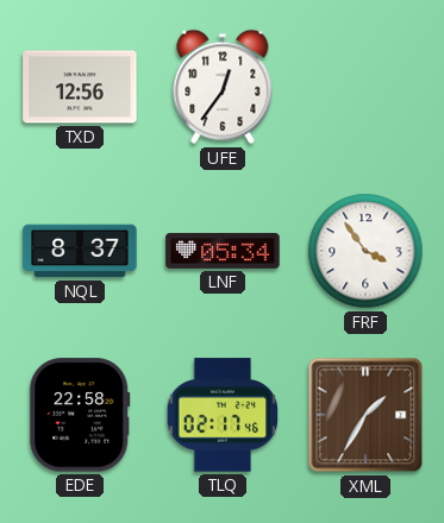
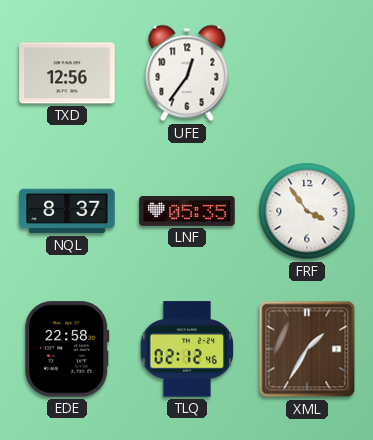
LNF: 05:34 -> 05:35
TLQ: 02:17 -> 02:12
